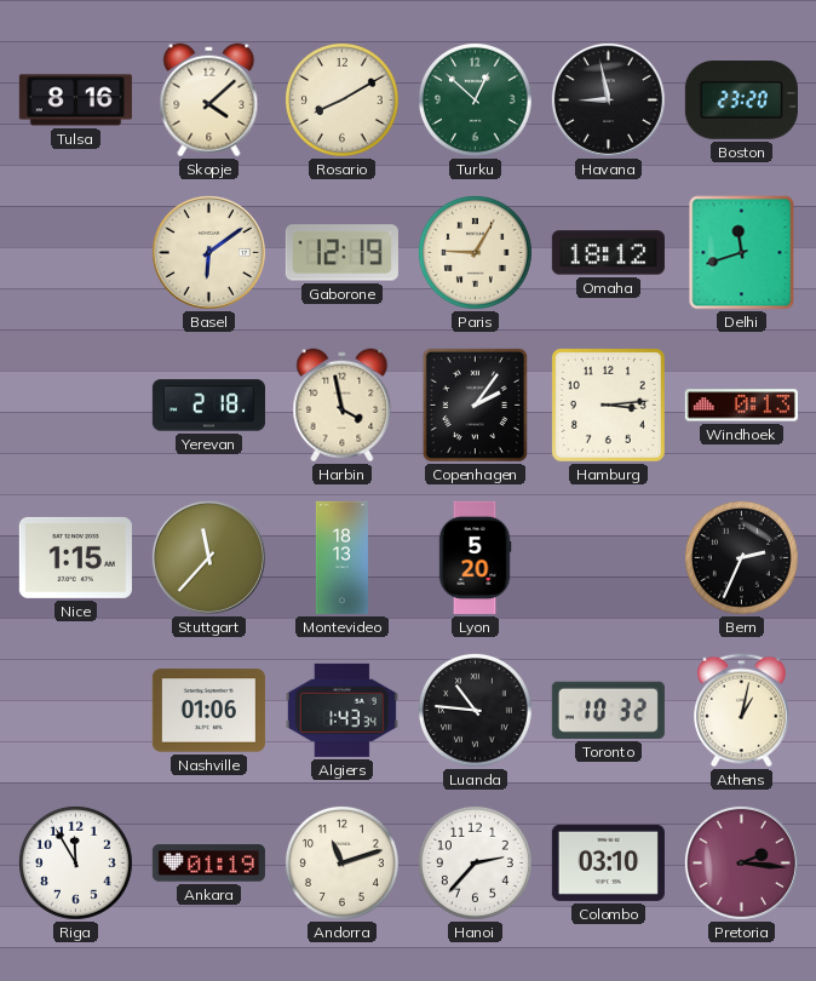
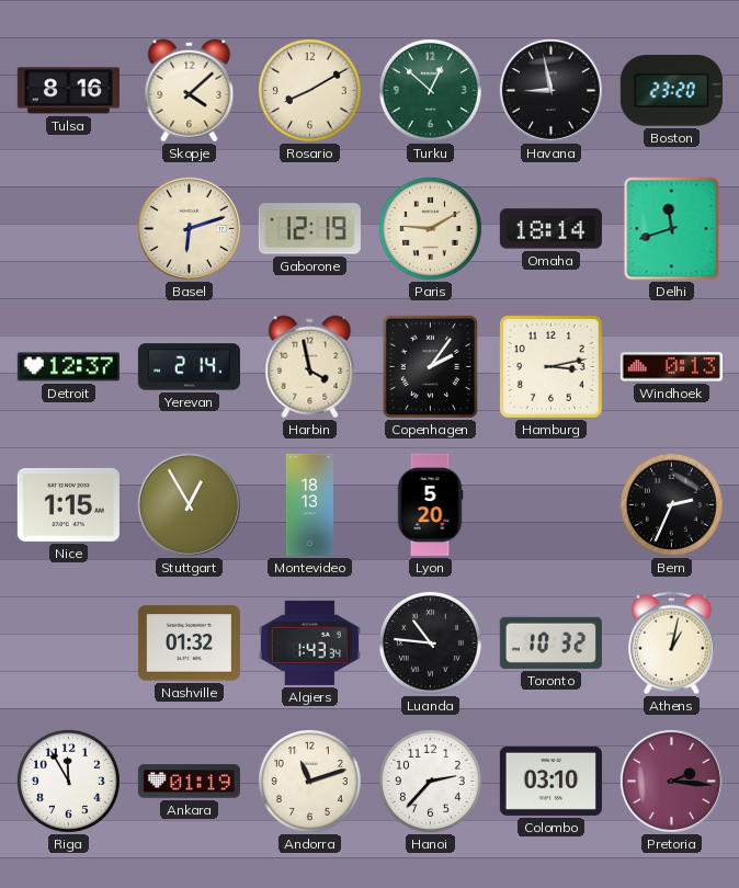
Basel: 6:09 -> 6:12
Paris: 9:05 -> 9:10
Omaha: 18:12 -> 18:14
Detroit: none -> 12:37
Yerevan: 2:18 -> 2:14
Hamburg: 3:14 -> 3:13
Stuttgart: 11:37 -> 12:55
Nashville: 01:06 -> 01:32
